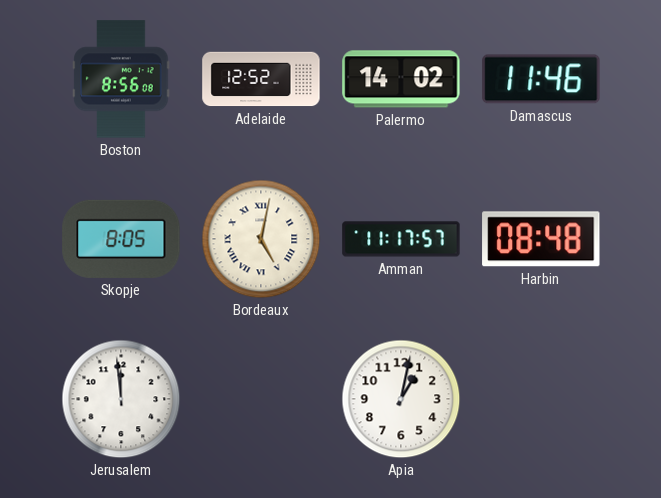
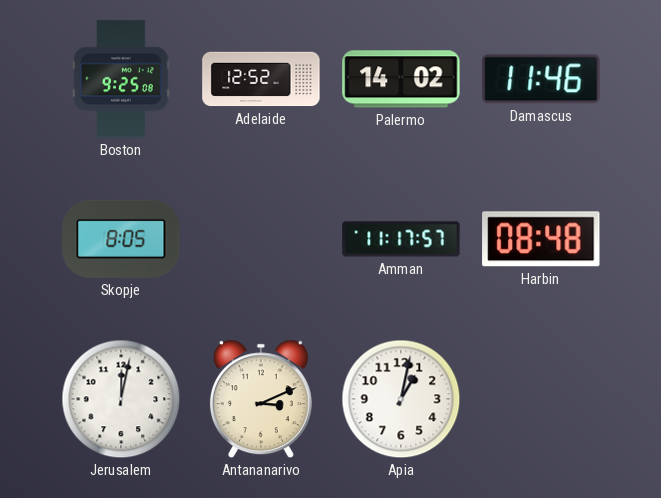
Boston: 8:56 -> 9:25
Bordeaux: 5:02 -> none
Jerusalem: 11:59 -> 12:02
Antananarivo: none -> 3:11
